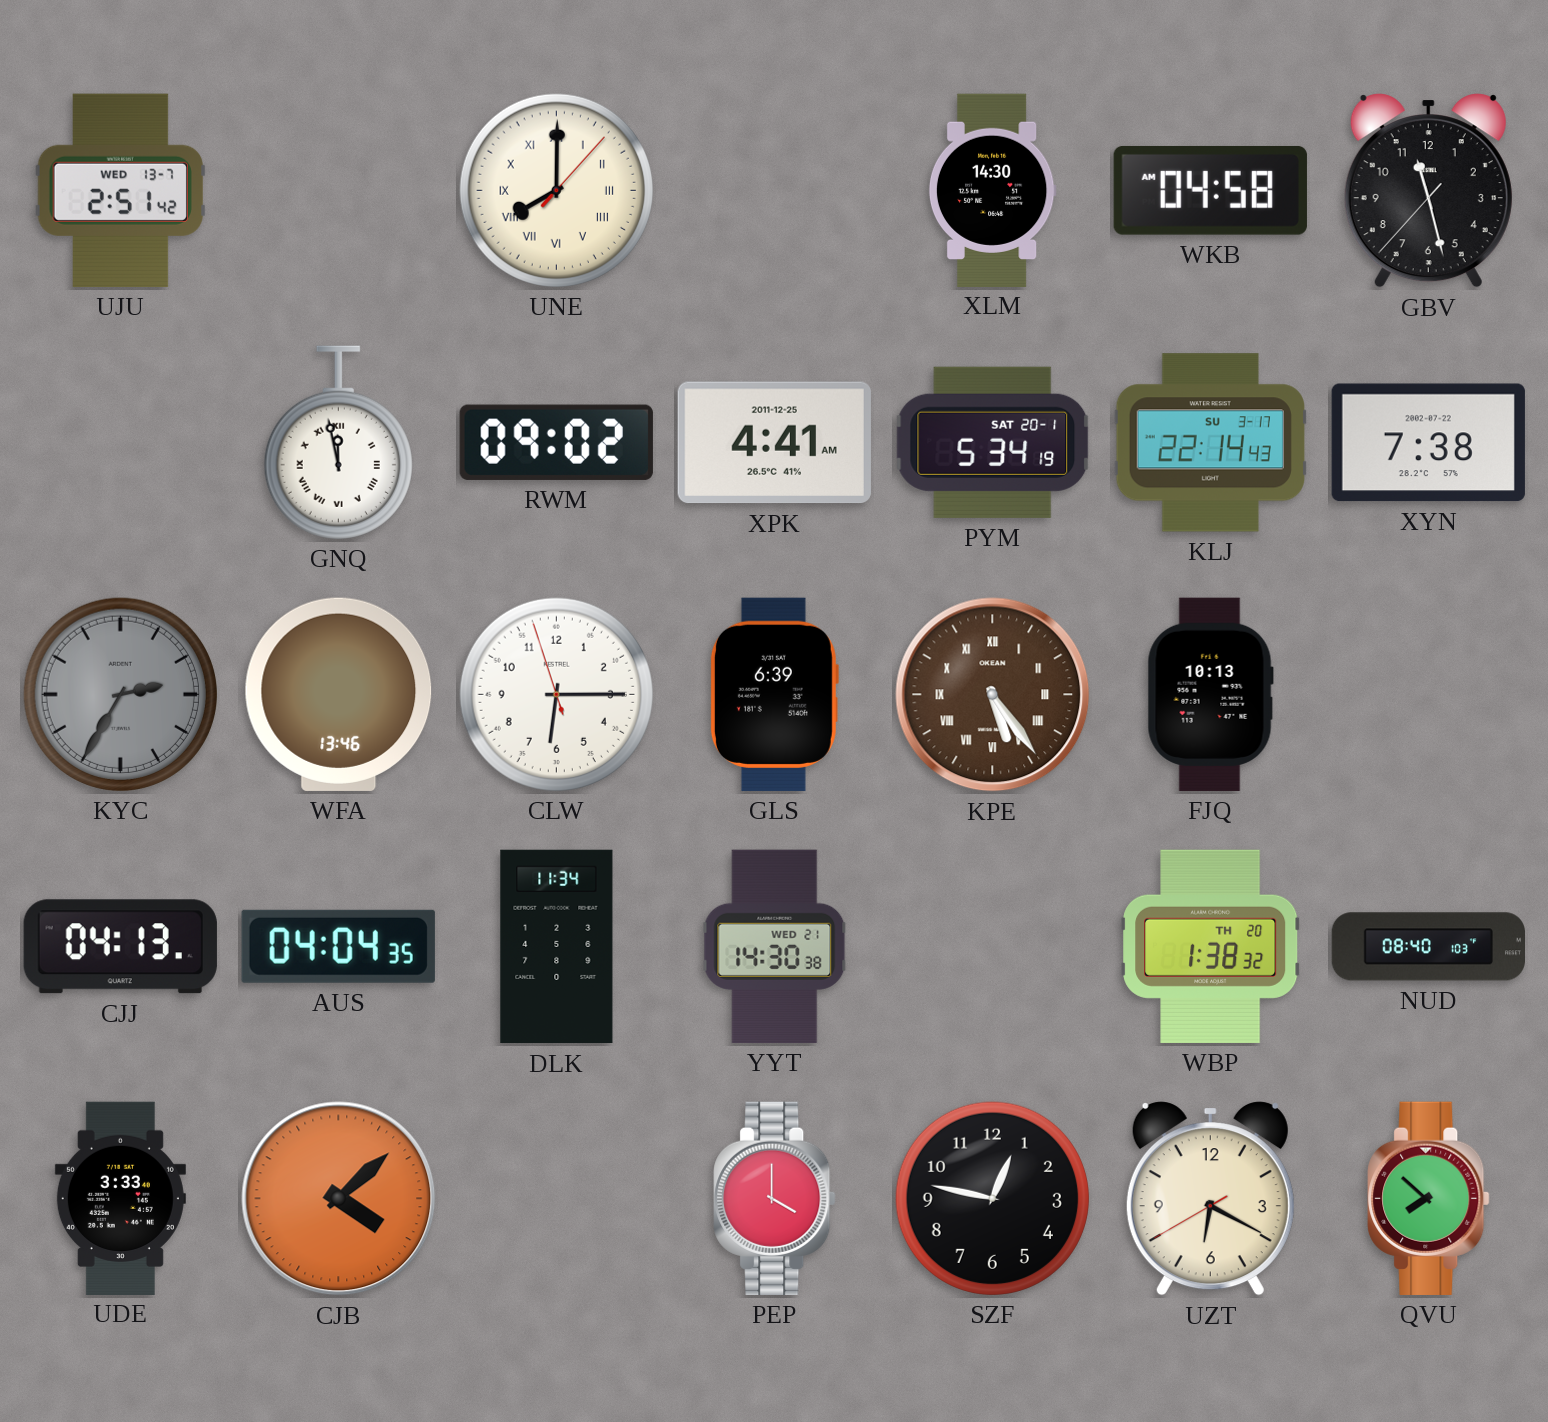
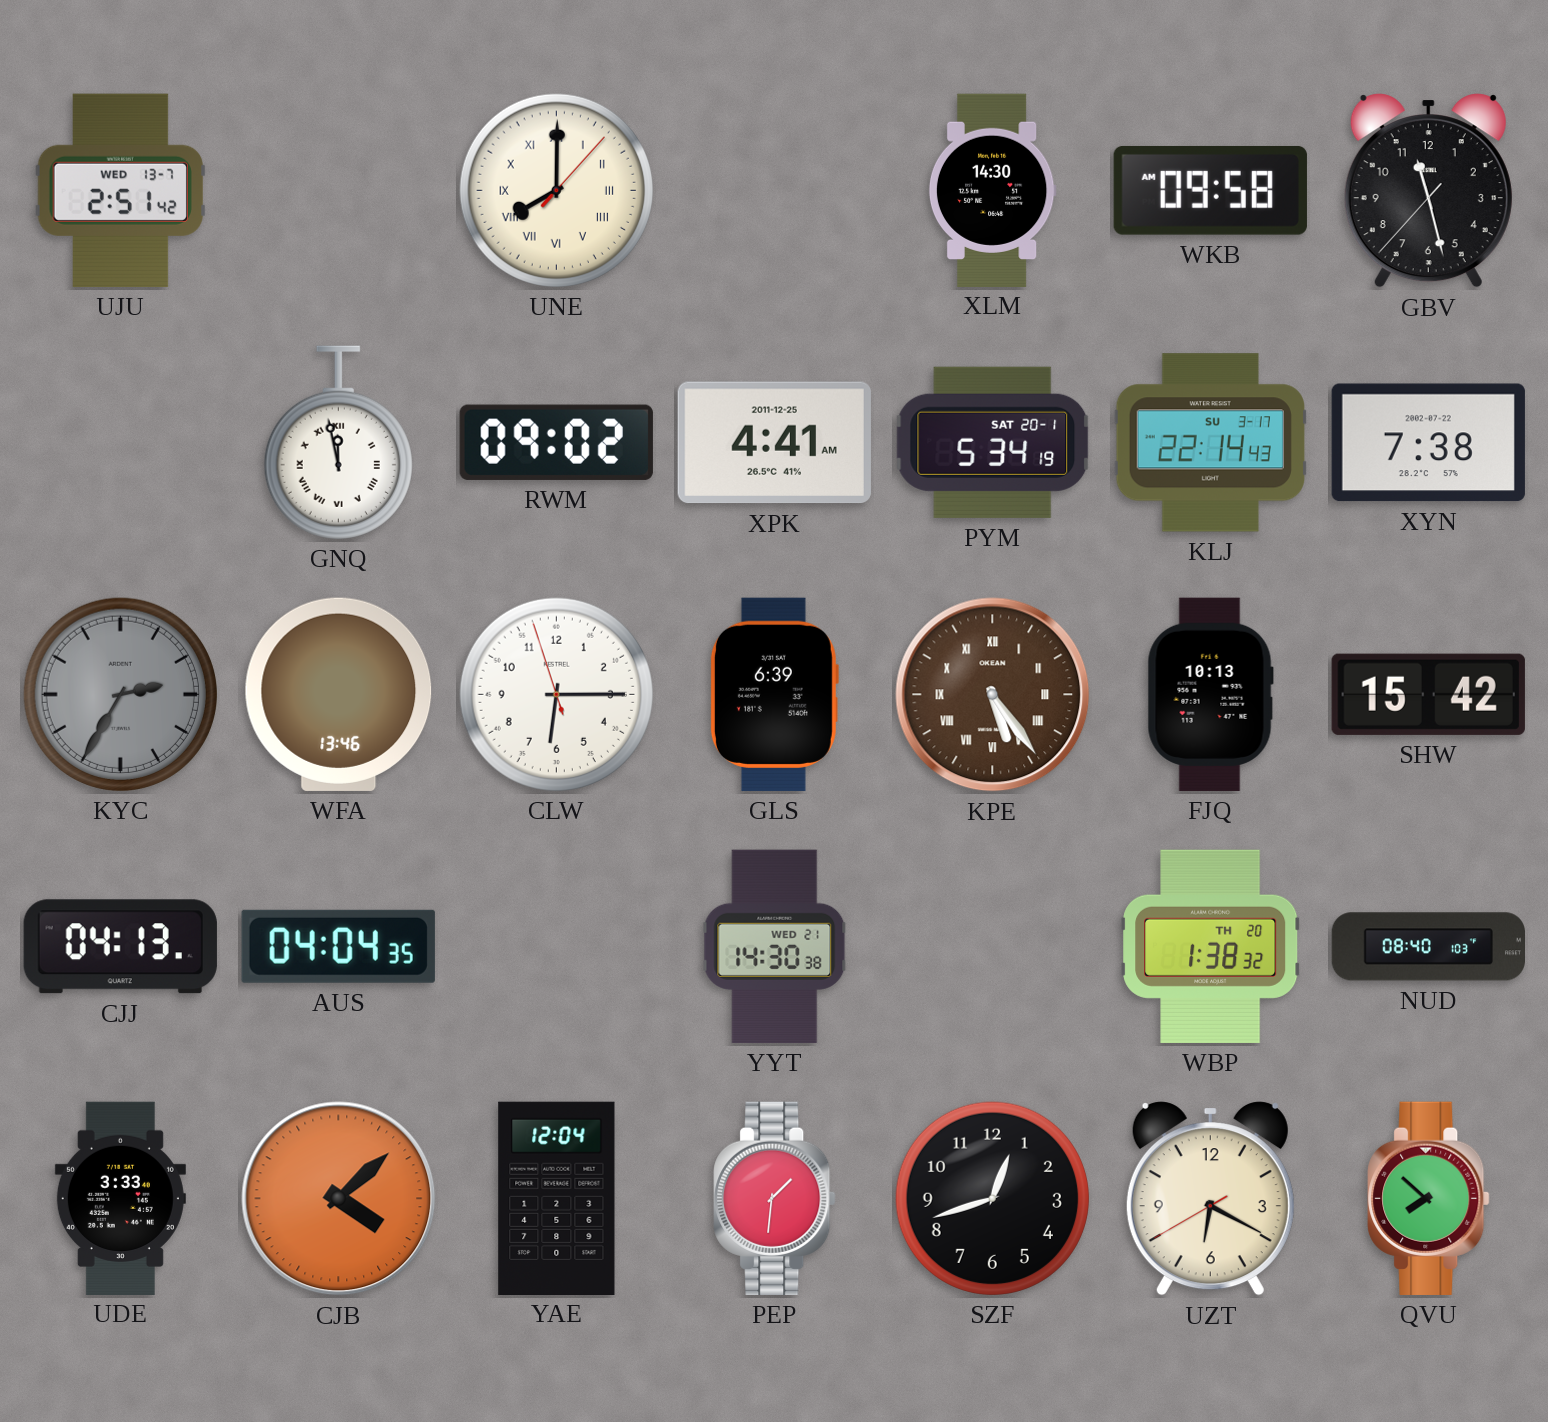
WKB: 04:58 -> 09:58
SHW: none -> 15:42
DLK: 11:34 -> none
YAE: none -> 12:04
PEP: 4:00 -> 1:31
SZF: 12:47 -> 12:42
